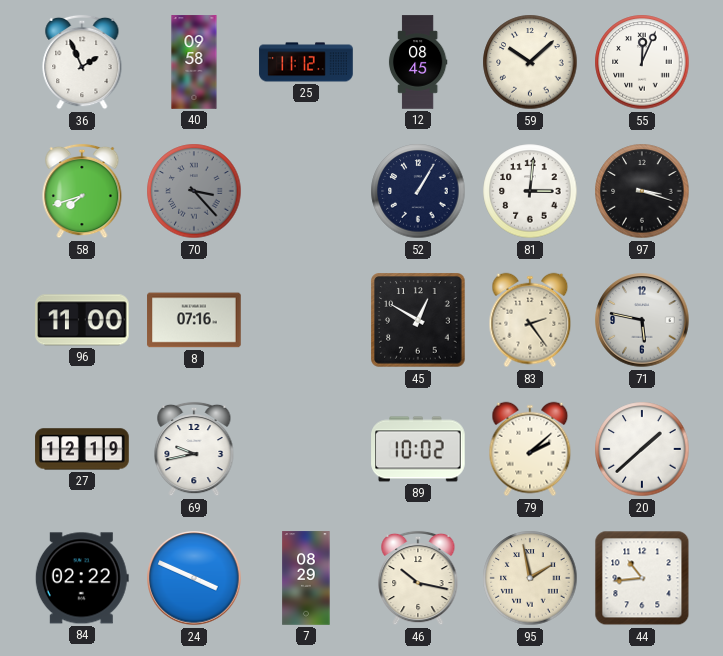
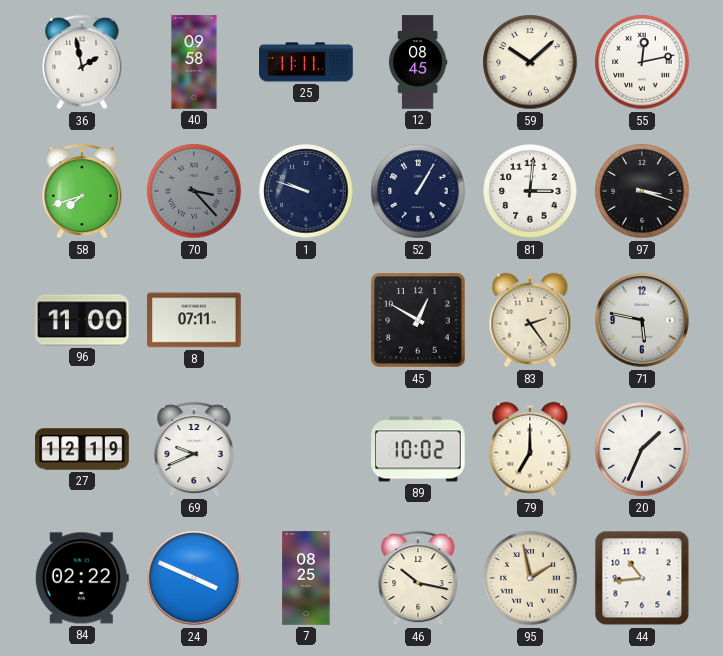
36: 1:56 -> 1:58
25: 11:12 -> 11:11
55: 12:04 -> 12:13
1: none -> 9:48
8: 07:16 -> 07:11
69: 9:43 -> 9:41
79: 2:08 -> 7:00
20: 1:38 -> 1:34
7: 08:29 -> 08:25
